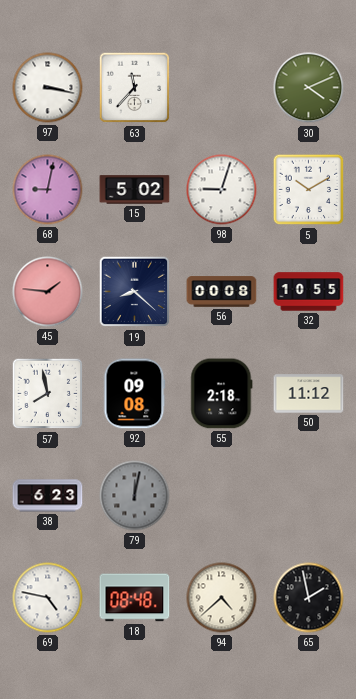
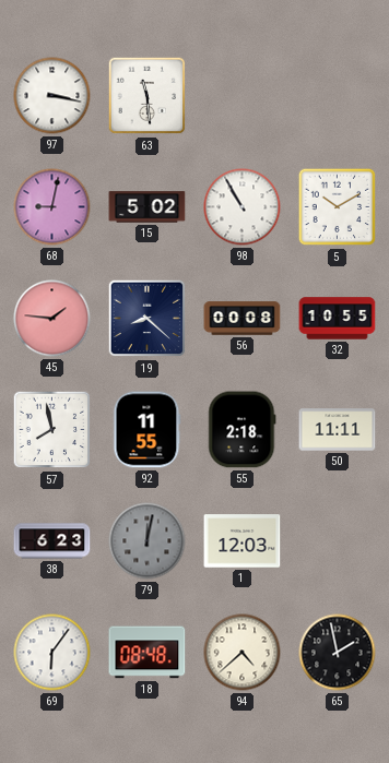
63: 11:37 -> 11:29
30: 4:11 -> none
98: 9:03 -> 10:55
92: 09:08 -> 11:55
50: 11:12 -> 11:11
1: none -> 12:03
69: 4:47 -> 6:06
